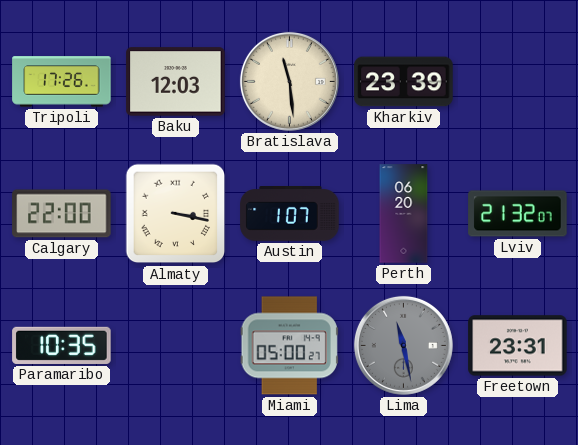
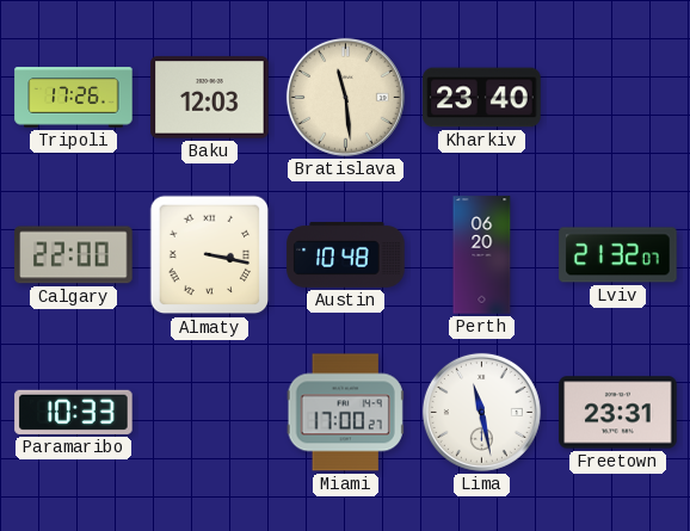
Kharkiv: 23:39 -> 23:40
Austin: 1:07 -> 10:48
Paramaribo: 10:35 -> 10:33
Miami: 05:00 -> 17:00
Lima dial: grey -> white
